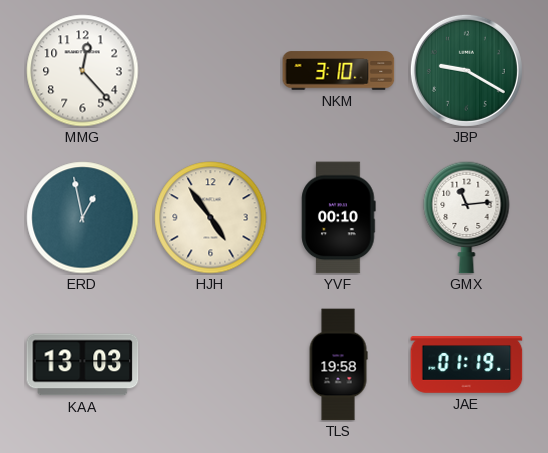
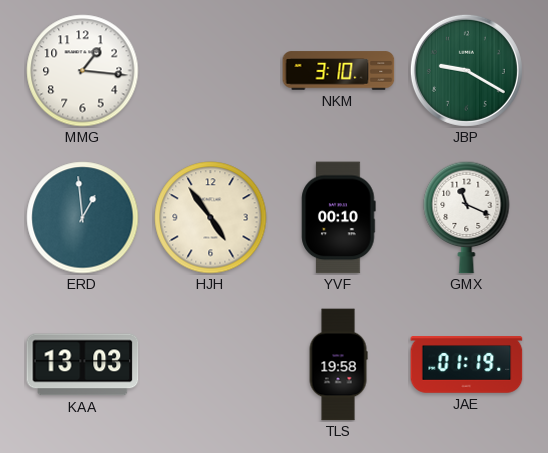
MMG: 12:23 -> 1:16
ERD: 12:58 -> 12:59
GMX: 11:14 -> 11:19
